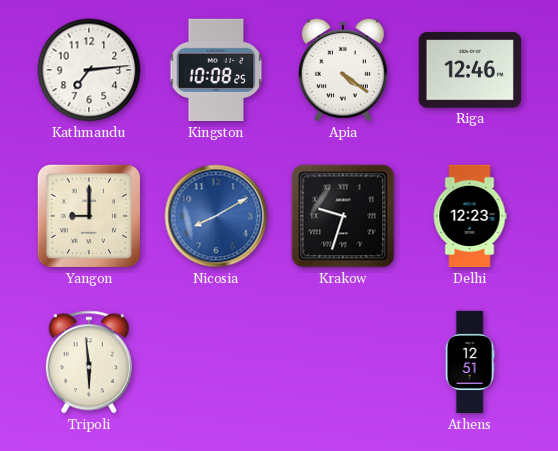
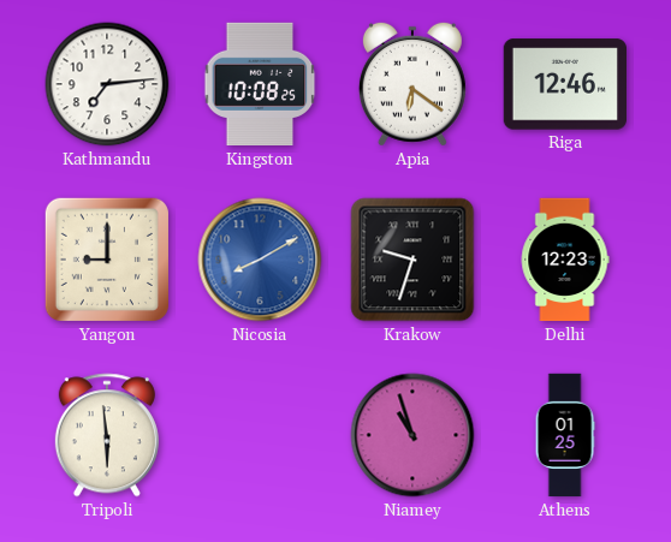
Apia: 4:21 -> 6:21
Niamey: none -> 10:57
Athens: 12:51 -> 01:25
